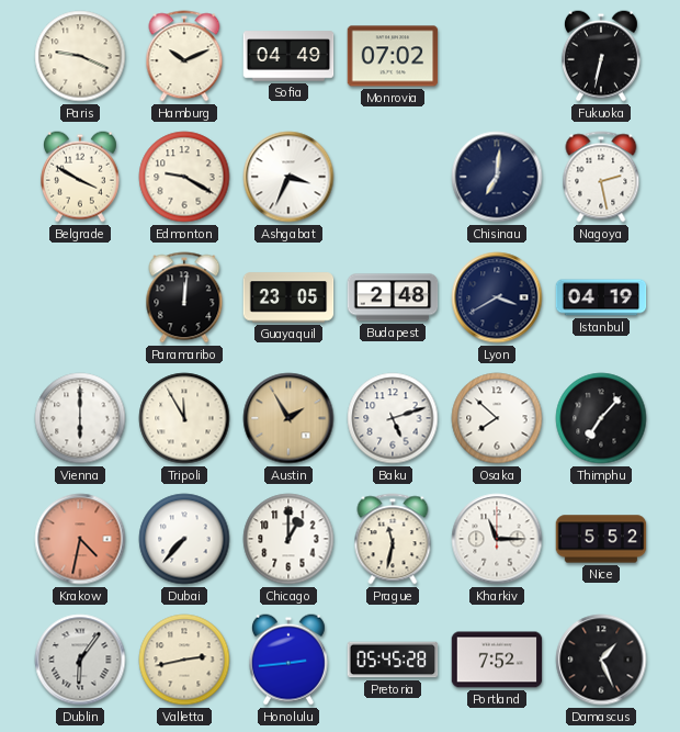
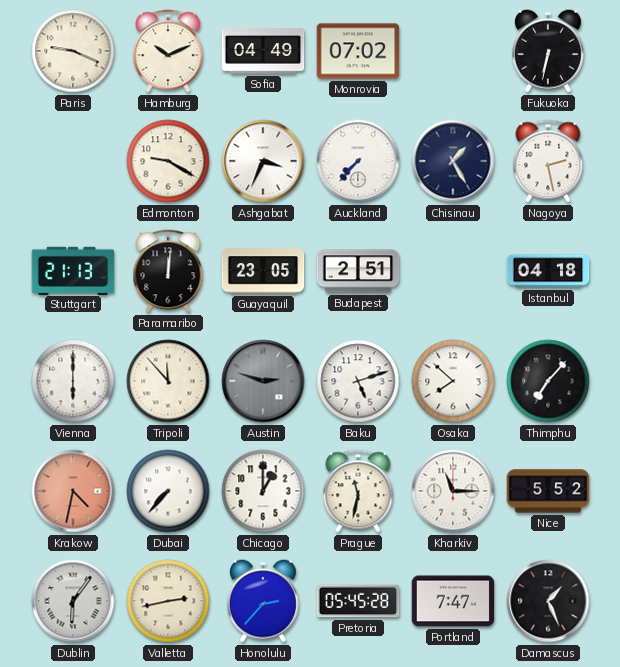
Belgrade: 3:50 -> none
Auckland: none -> 7:37
Chisinau: 7:01 -> 1:25
Stuttgart: none -> 21:13
Budapest: 2:48 -> 2:51
Lyon: 3:40 -> none
Istanbul: 04:19 -> 04:18
Tripoli: 11:55 -> 11:53
Austin: 1:55 -> 2:48
Austin dial: champagne -> grey
Honolulu: 2:44 -> 2:37
Portland: 7:52 -> 7:47
